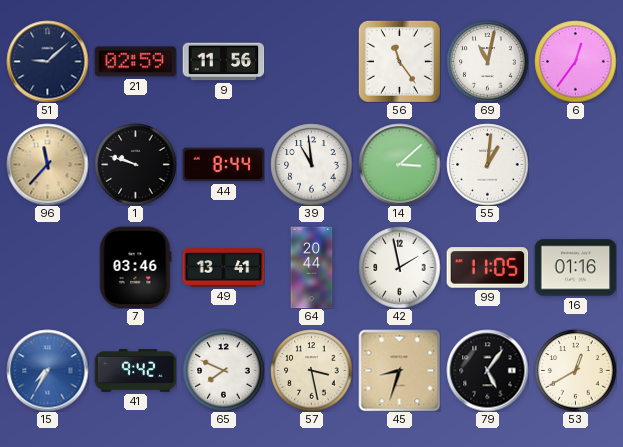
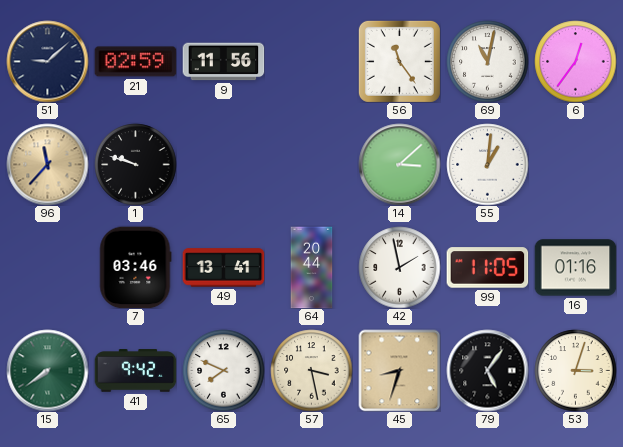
44: 8:44 -> none
39: 10:59 -> none
15: 7:35 -> 7:39
15 dial: blue -> green
53: 12:40 -> 3:03
